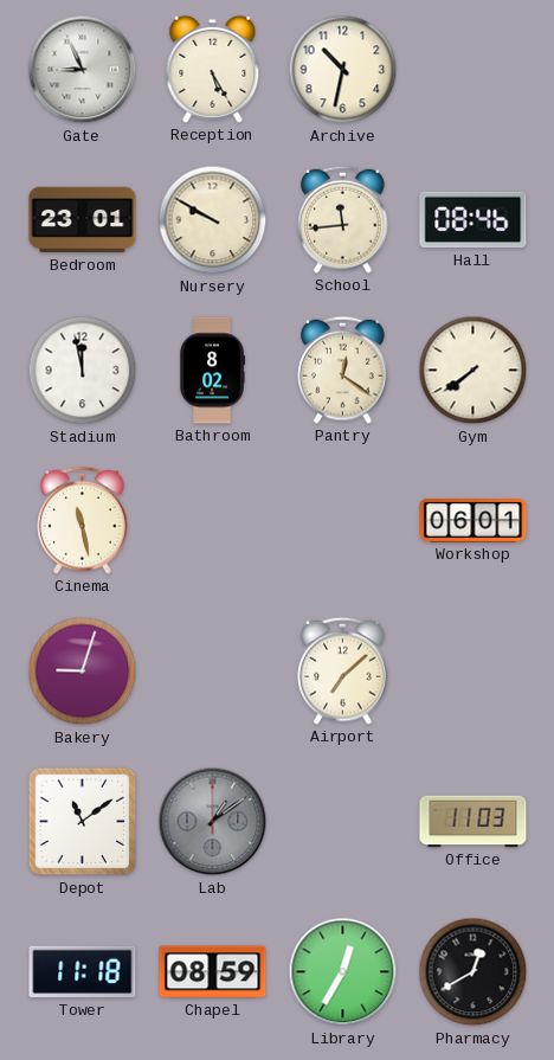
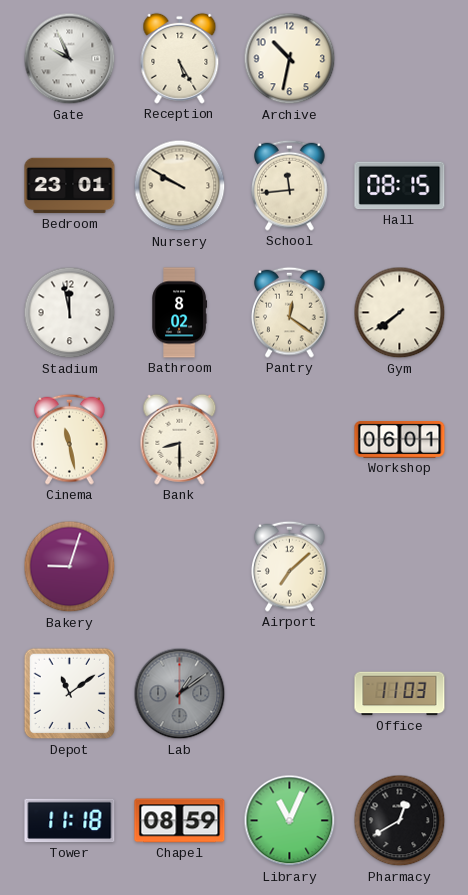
Gate: 8:56 -> 9:56
Hall: 08:46 -> 08:15
Bank: none -> 8:30
Library: 12:35 -> 11:04
